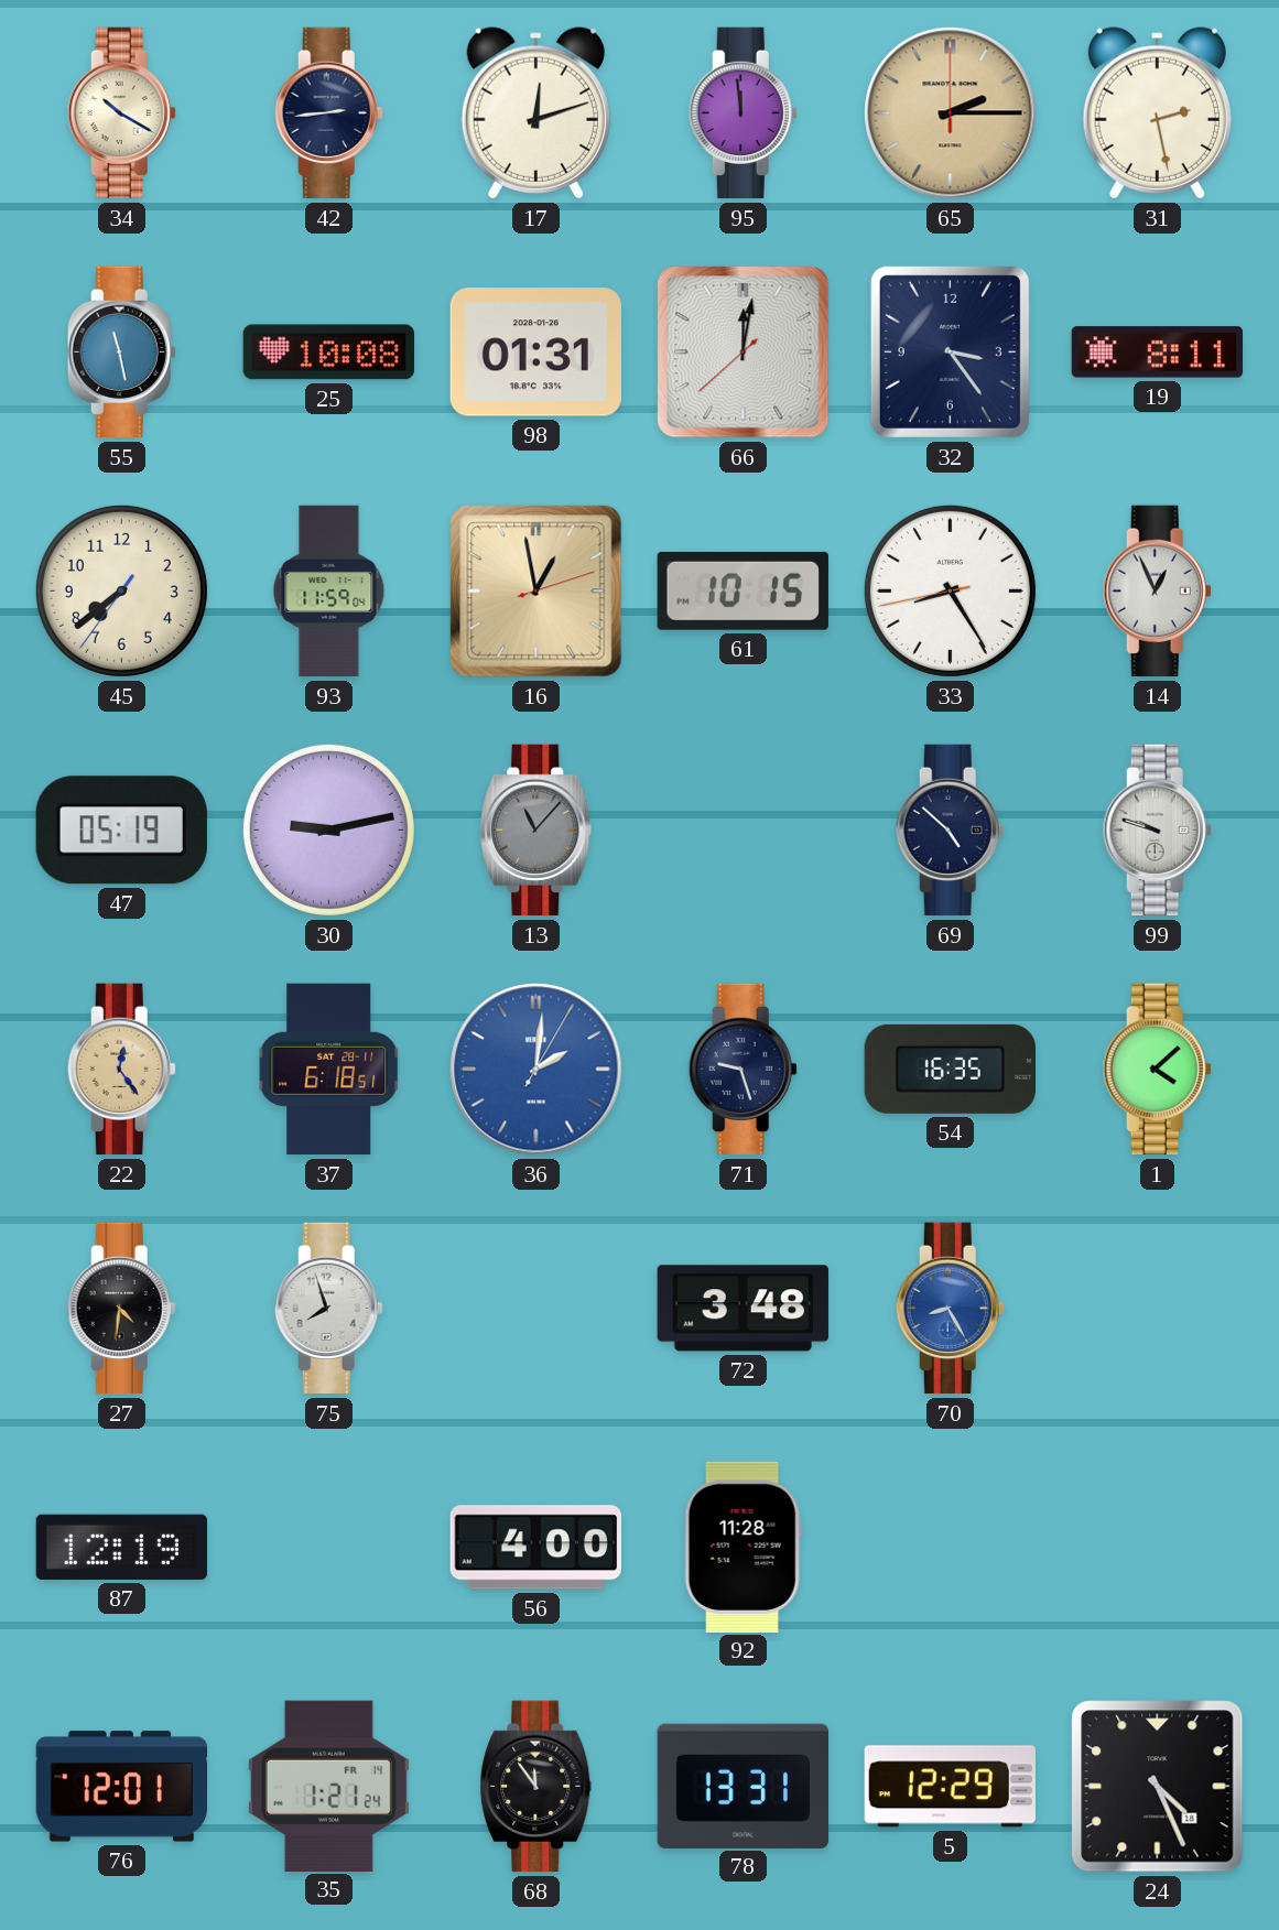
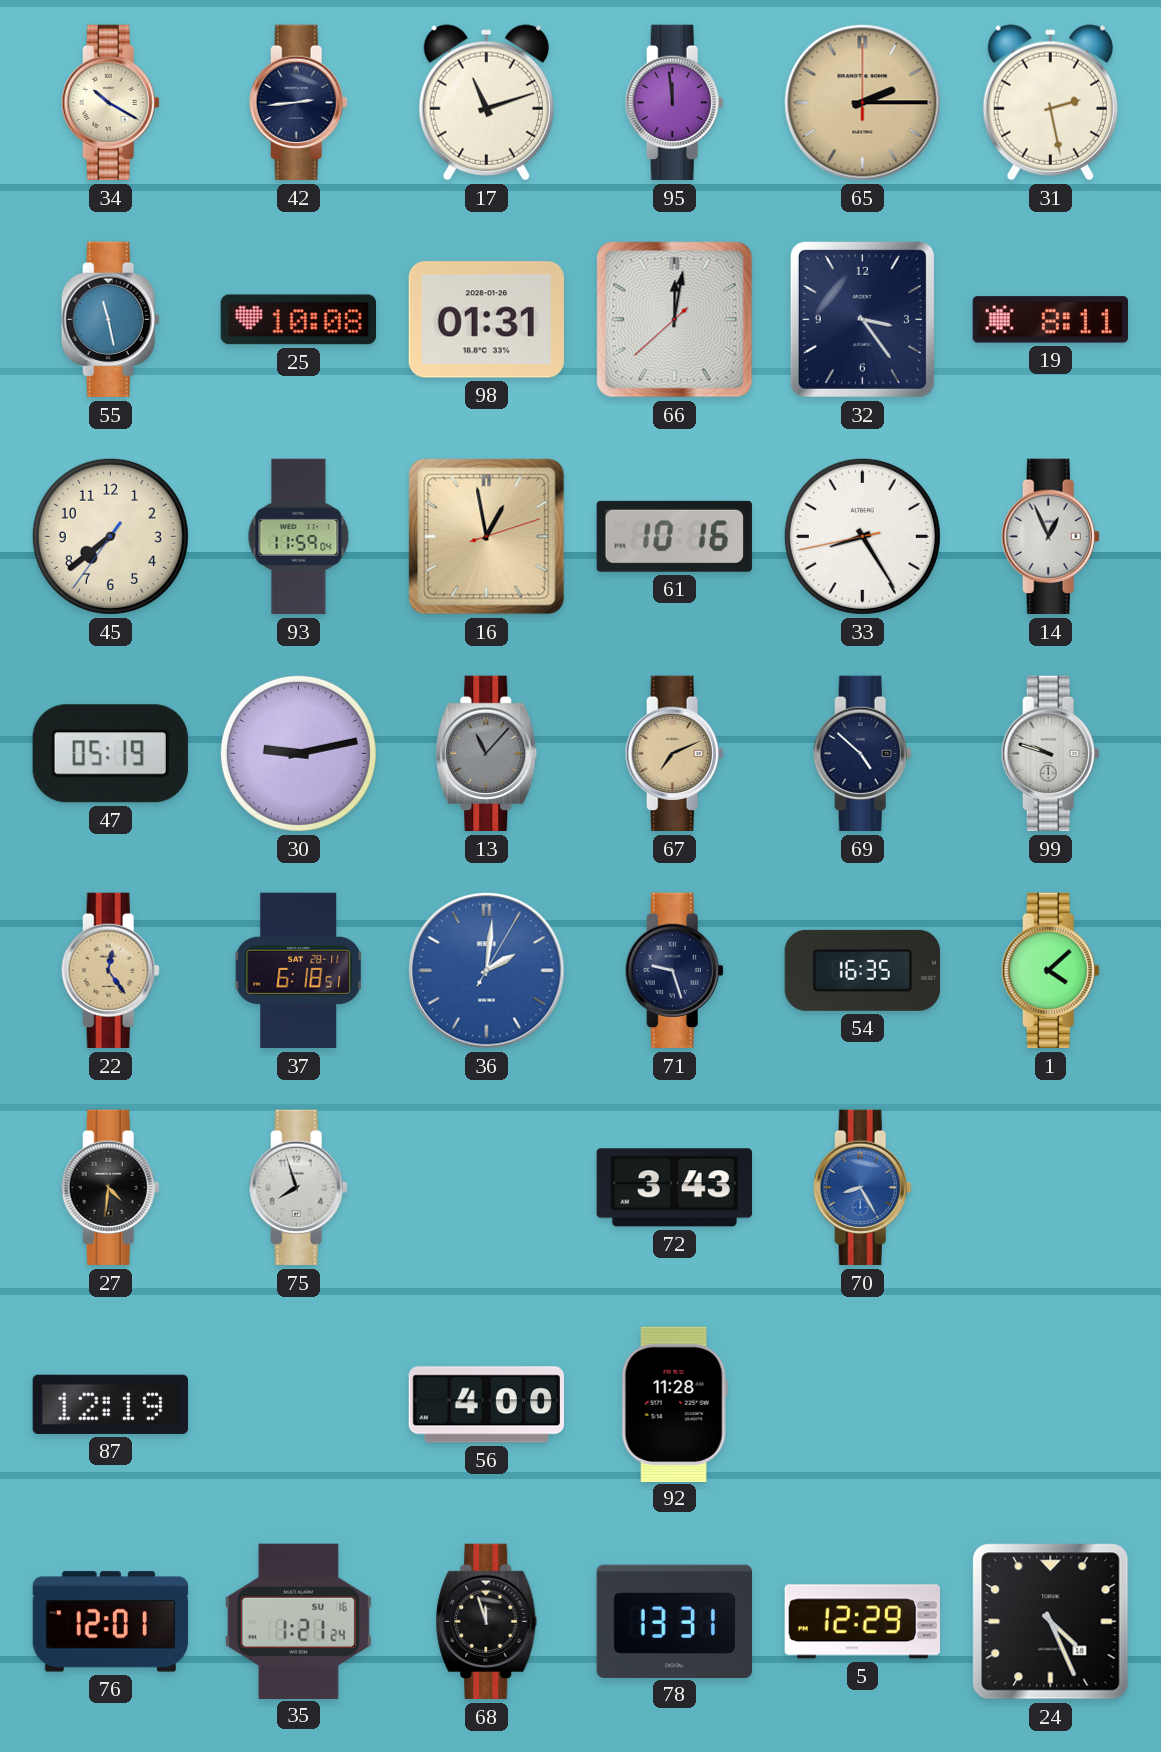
17: 12:12 -> 11:12
61: 10:15 -> 10:16
67: none -> 7:11
72: 3:48 -> 3:43
35 date: FR 14 -> SU 16
68: 11:54 -> 11:57
